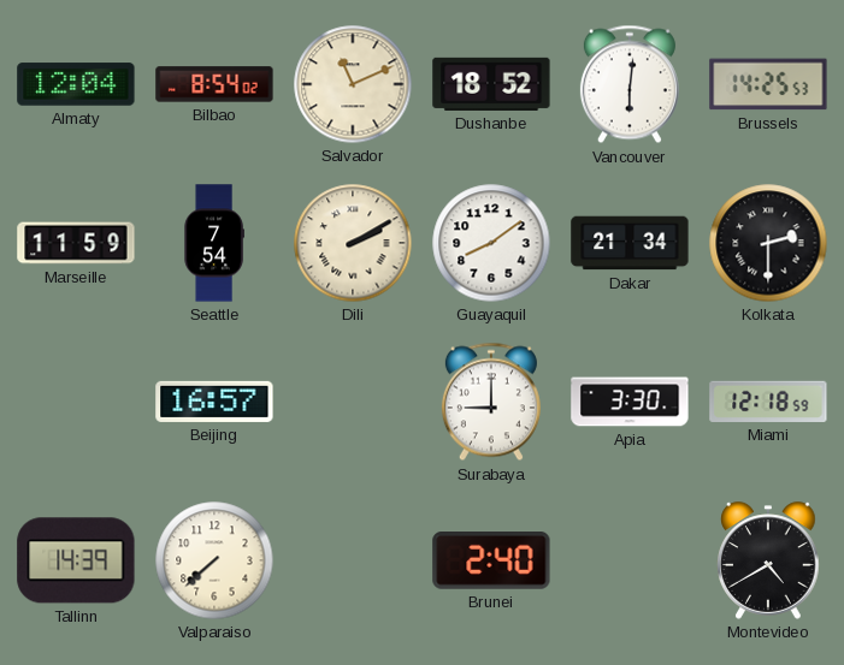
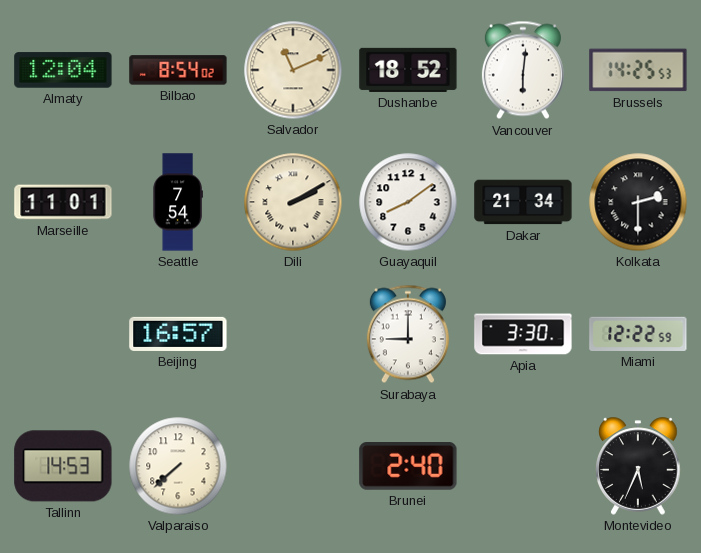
Marseille: 11:59 -> 11:01
Miami: 12:18 -> 12:22
Tallinn: 14:39 -> 14:53
Montevideo: 4:40 -> 5:34
